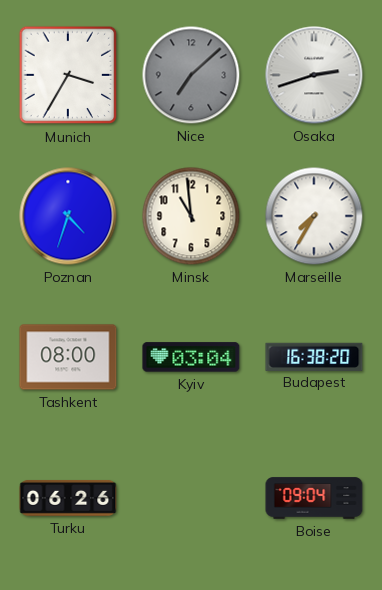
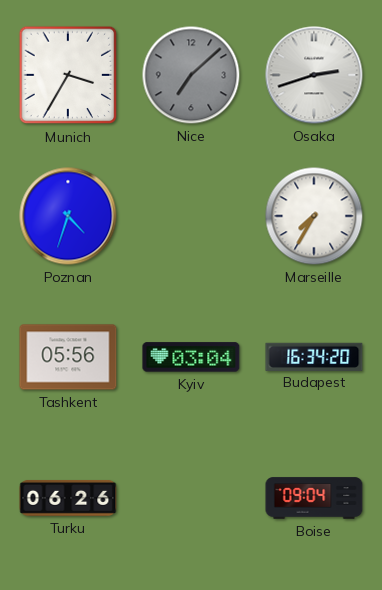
Minsk: 10:59 -> none
Tashkent: 08:00 -> 05:56
Budapest: 16:38 -> 16:34
